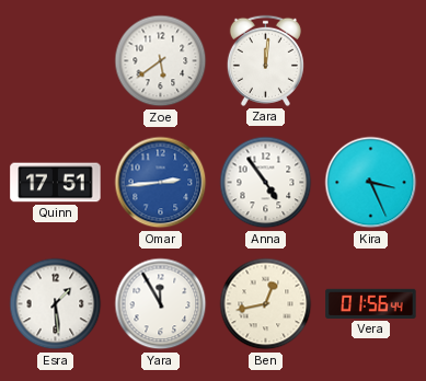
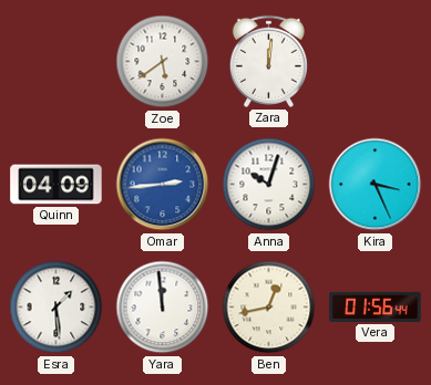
Quinn: 17:51 -> 04:09
Anna: 4:54 -> 10:03
Yara: 11:55 -> 11:59
